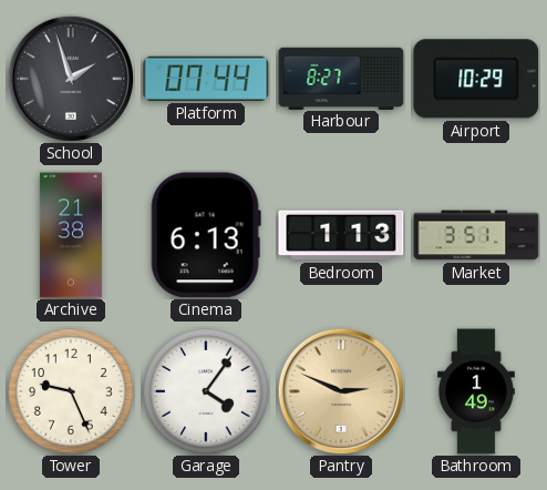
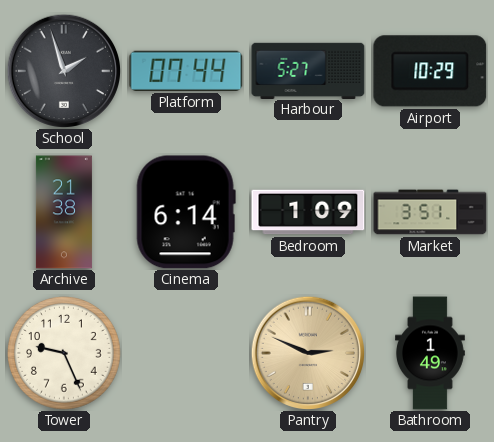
Harbour: 8:27 -> 5:27
Cinema: 6:13 -> 6:14
Bedroom: 1:13 -> 1:09
Garage: 4:06 -> none
